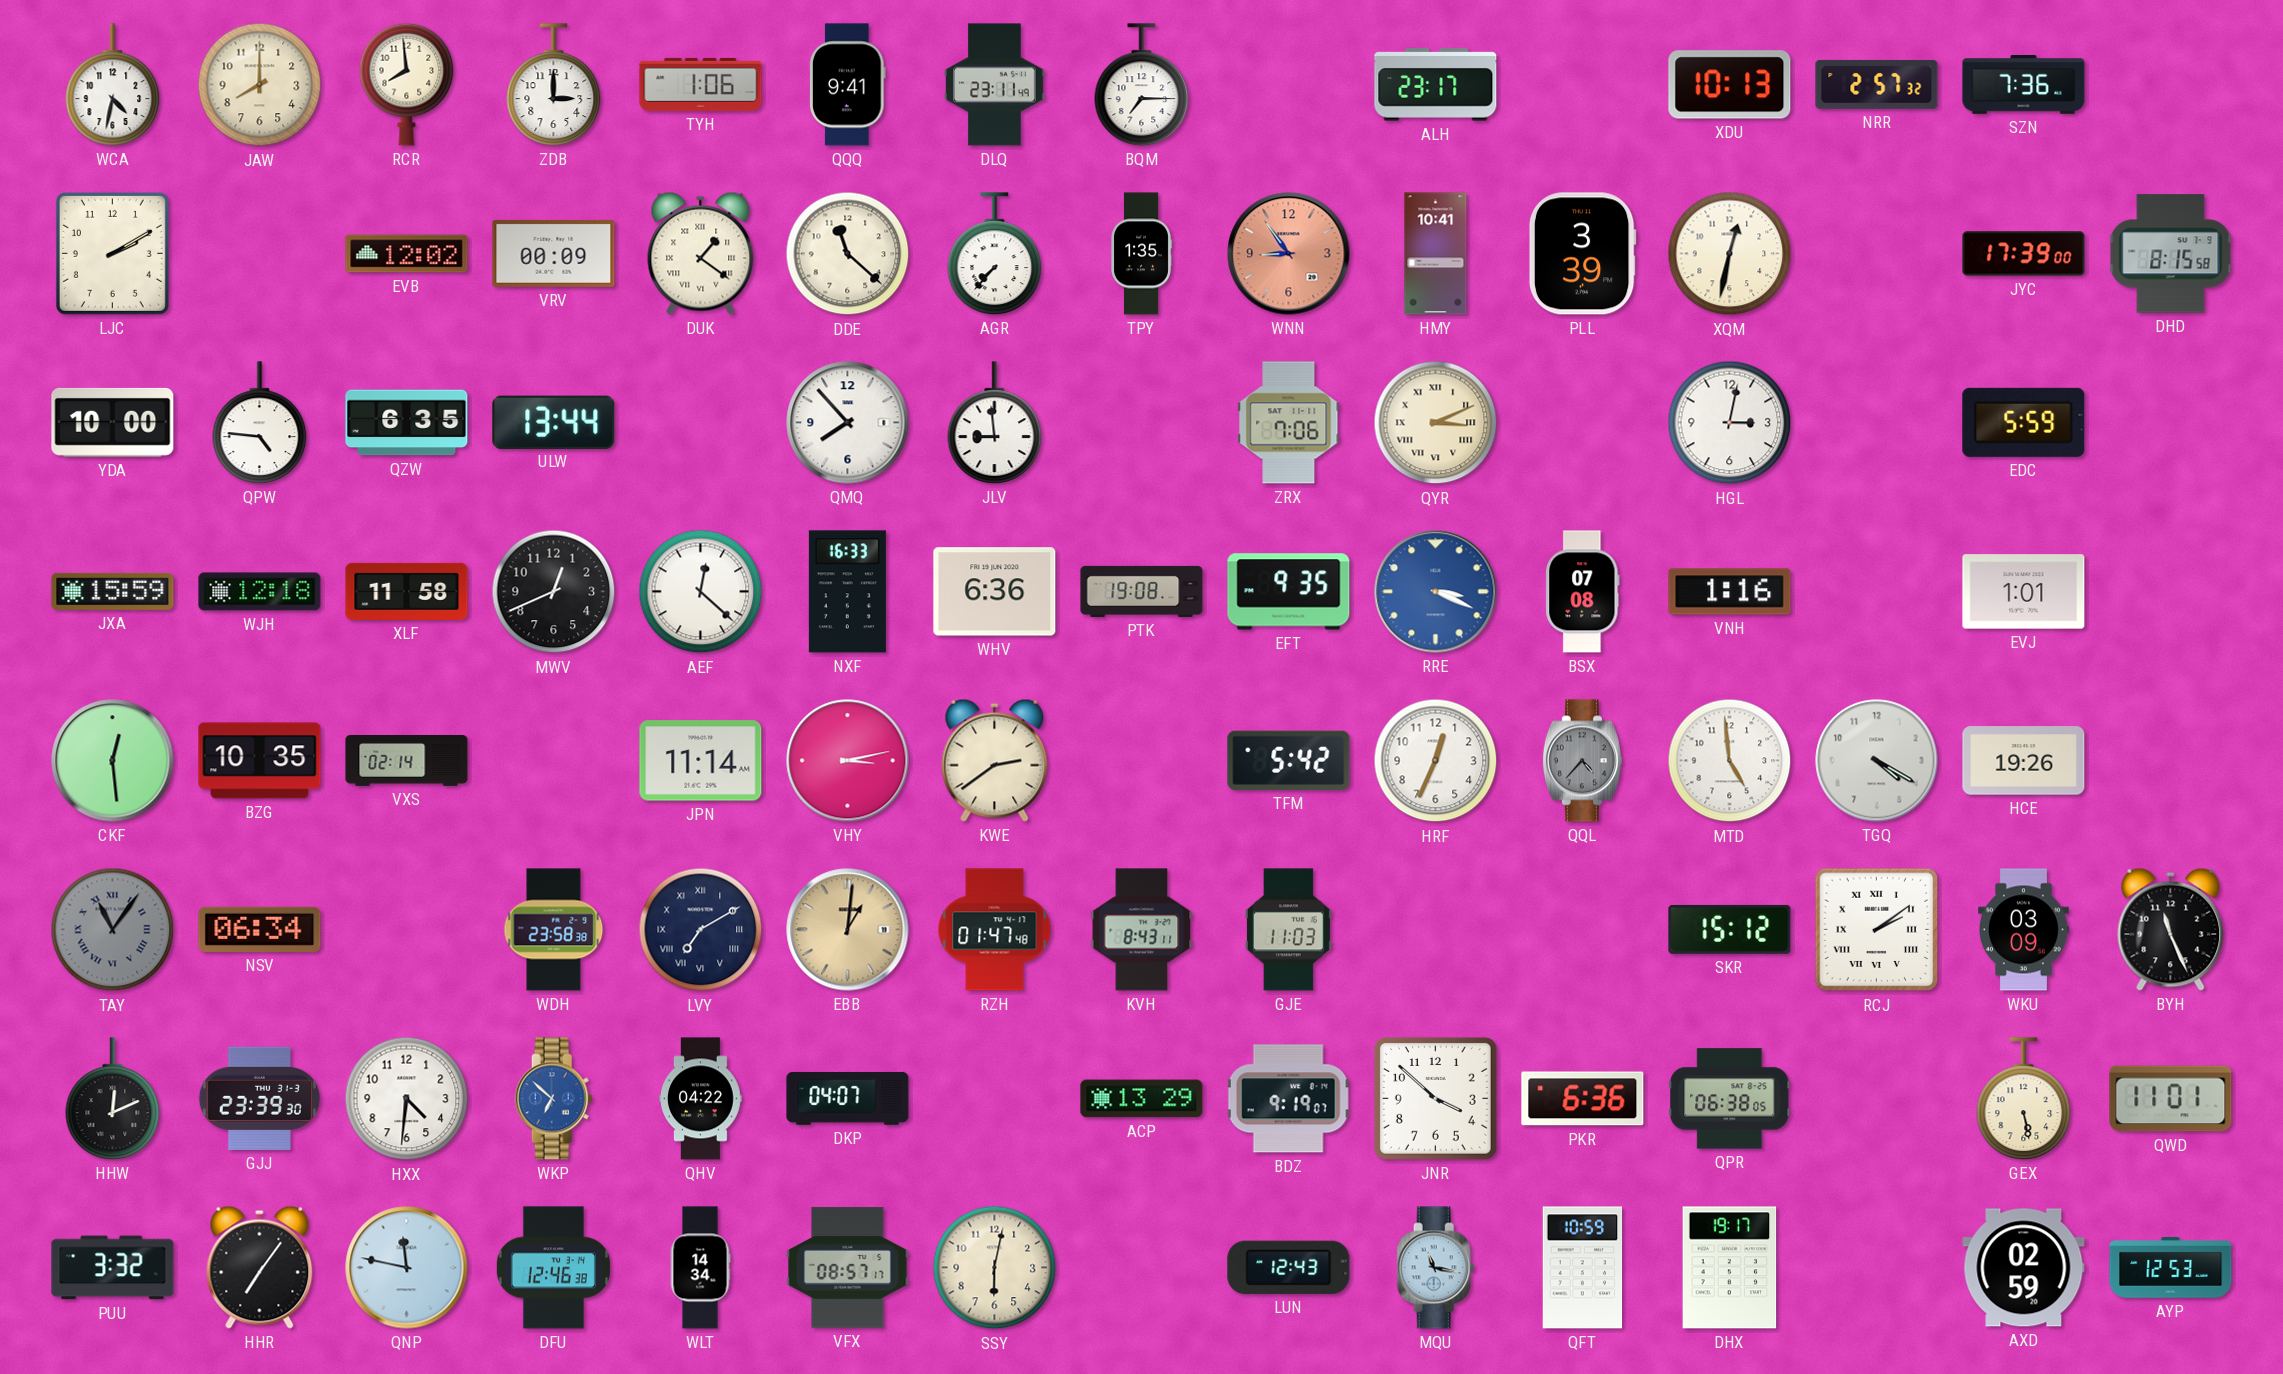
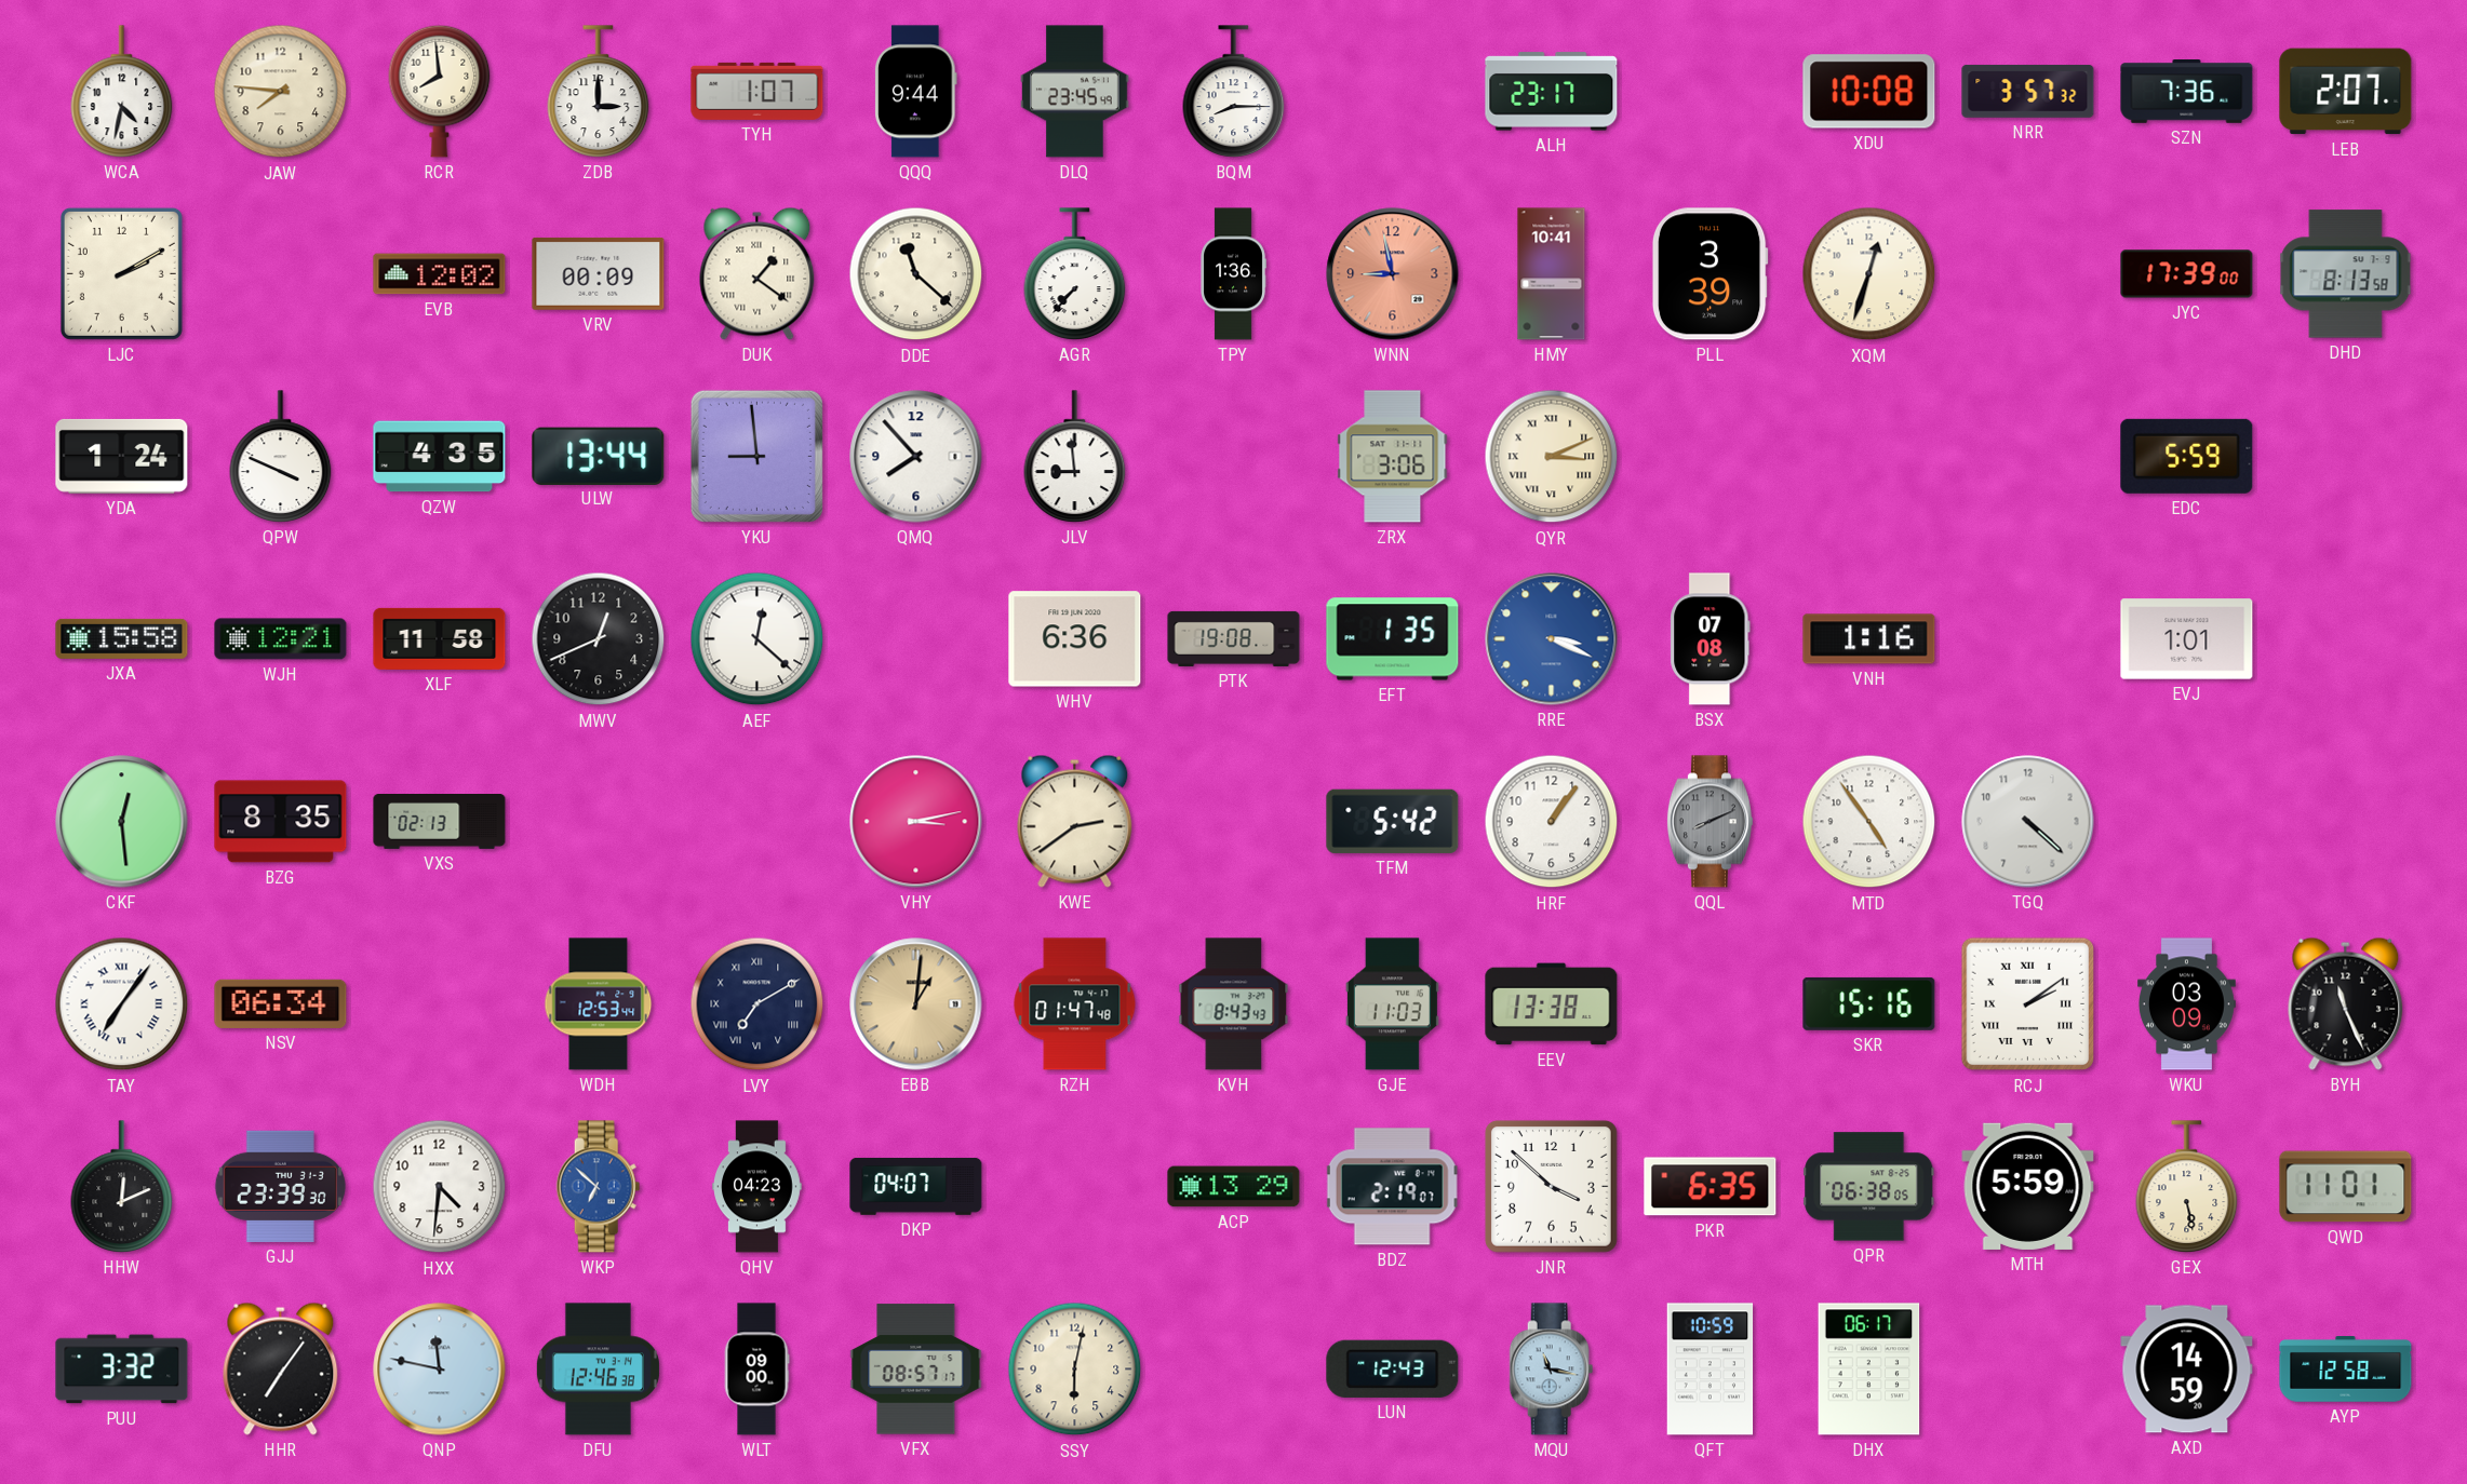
JAW: 8:00 -> 7:46
TYH: 1:06 -> 1:07
QQQ: 9:41 -> 9:44
DLQ: 23:11 -> 23:45
BQM: 7:15 -> 8:15
XDU: 10:13 -> 10:08
NRR: 2:57 -> 3:57
LEB: none -> 2:07
TPY: 1:35 -> 1:36
WNN: 8:54 -> 8:58
XQM: 12:32 -> 12:33
DHD: 8:15 -> 8:13
YDA: 10:00 -> 1:24
QPW: 4:46 -> 3:49
QZW: 6:35 -> 4:35
YKU: none -> 8:59
ZRX: 7:06 -> 3:06
HGL: 3:02 -> none
JXA: 15:59 -> 15:58
WJH: 12:18 -> 12:21
NXF: 16:33 -> none
EFT: 9:35 -> 1:35
BZG: 10:35 -> 8:35
VXS: 02:14 -> 02:13
JPN: 11:14 -> none
HRF: 12:34 -> 1:06
QQL: 4:37 -> 8:11
MTD: 4:59 -> 4:54
TGQ: 4:20 -> 4:22
HCE: 19:26 -> none
TAY: 11:06 -> 7:06
TAY dial: grey -> white
WDH: 23:58 -> 12:53
KVH: 8:43:11 -> 8:43:43
EEV: none -> 13:38
SKR: 15:12 -> 15:16
QHV: 04:22 -> 04:23
BDZ: 9:19 -> 2:19
PKR: 6:36 -> 6:35
MTH: none -> 5:59
WLT: 14:34 -> 09:00
DHX: 19:17 -> 06:17
AXD: 02:59 -> 14:59
AYP: 12:53 -> 12:58
